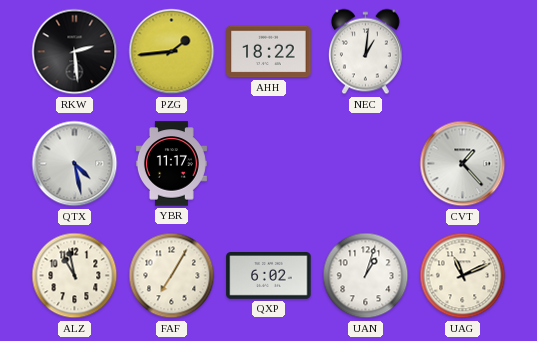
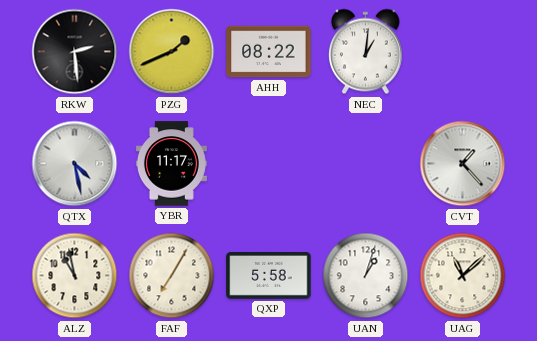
PZG: 1:44 -> 1:41
AHH: 18:22 -> 08:22
QXP: 6:02 -> 5:58
UAG: 11:11 -> 11:08
